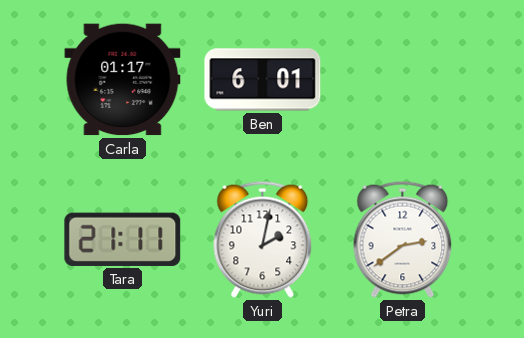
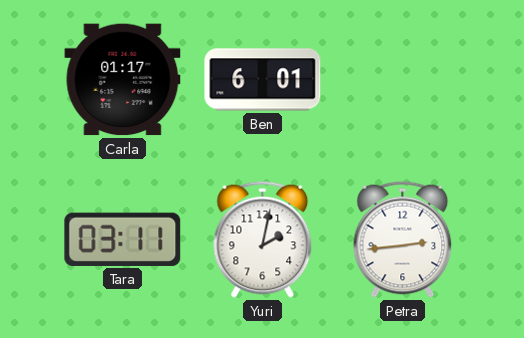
Tara: 21:11 -> 03:11
Petra: 2:39 -> 2:44
